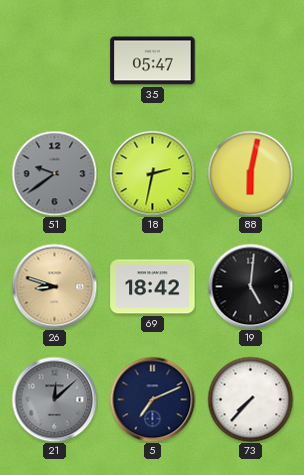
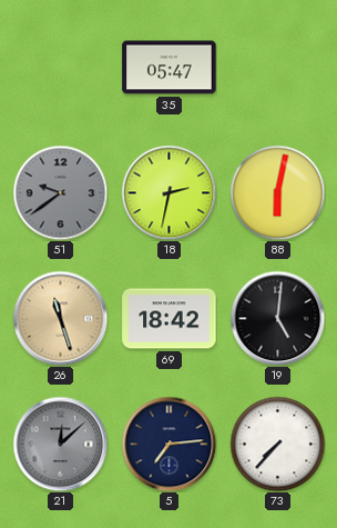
26: 8:48 -> 11:27
5: 7:11 -> 7:14
